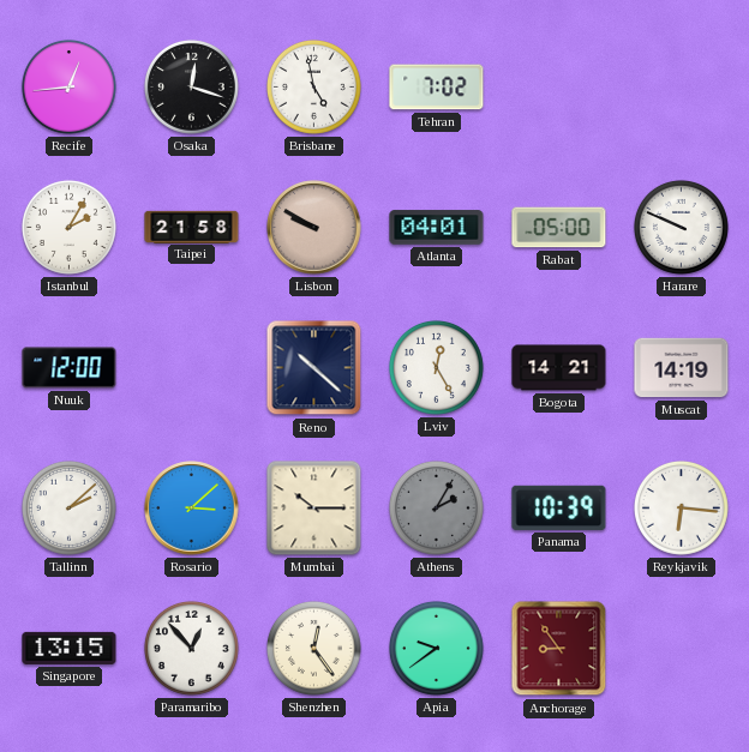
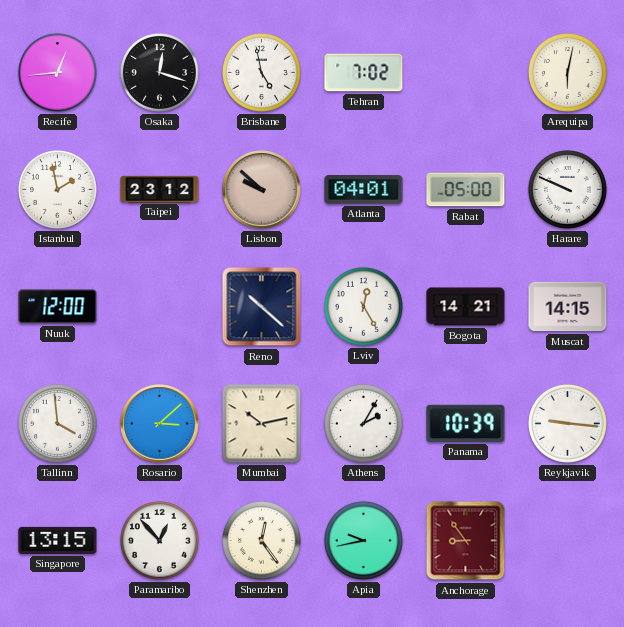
Arequipa: none -> 6:02
Istanbul: 2:05 -> 1:58
Taipei: 21:58 -> 23:12
Lisbon: 9:50 -> 9:52
Muscat: 14:19 -> 14:15
Tallinn: 2:08 -> 3:59
Mumbai: 10:15 -> 10:13
Athens dial: grey -> white
Reykjavik: 6:16 -> 9:16
Apia: 9:39 -> 9:43
